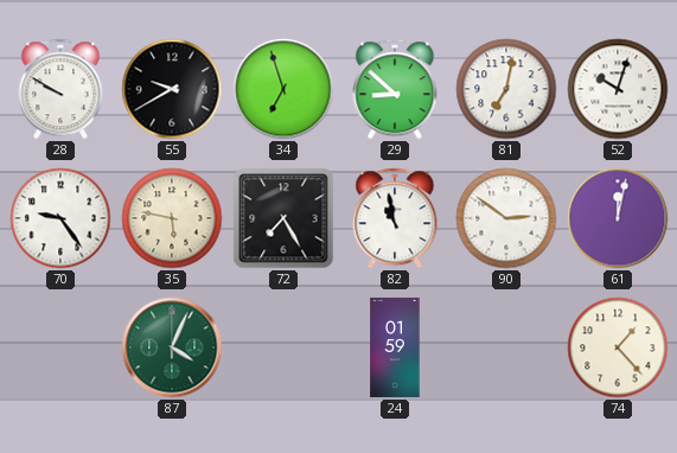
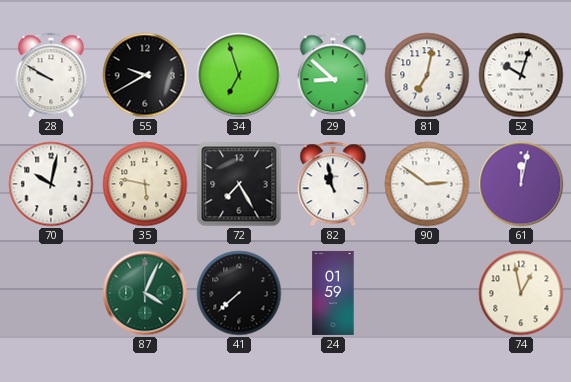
70: 9:24 -> 10:02
41: none -> 7:38
74: 1:23 -> 12:58
